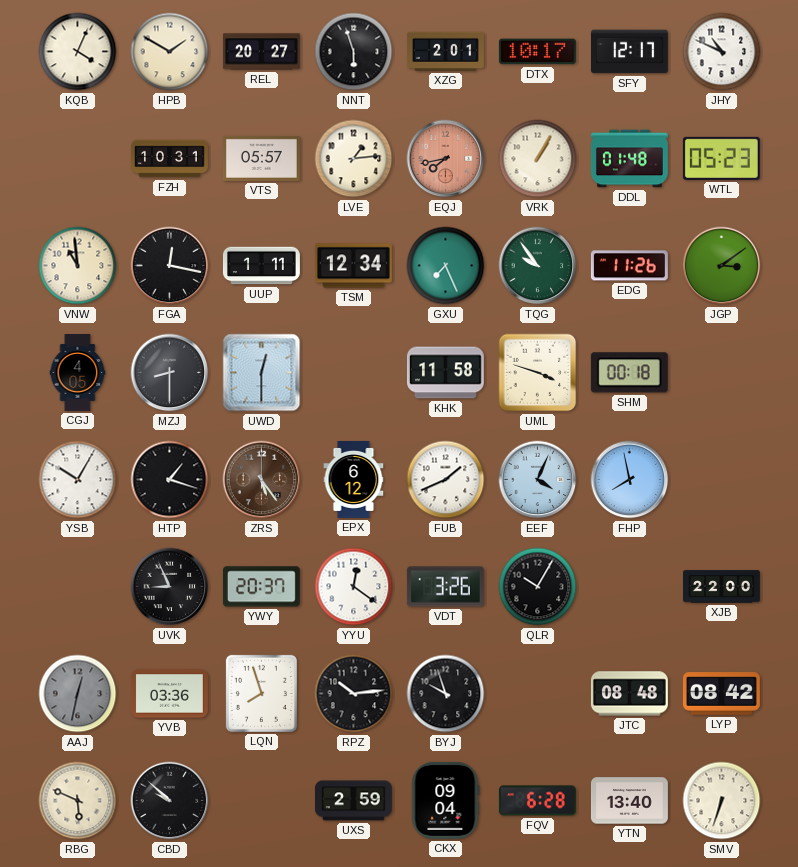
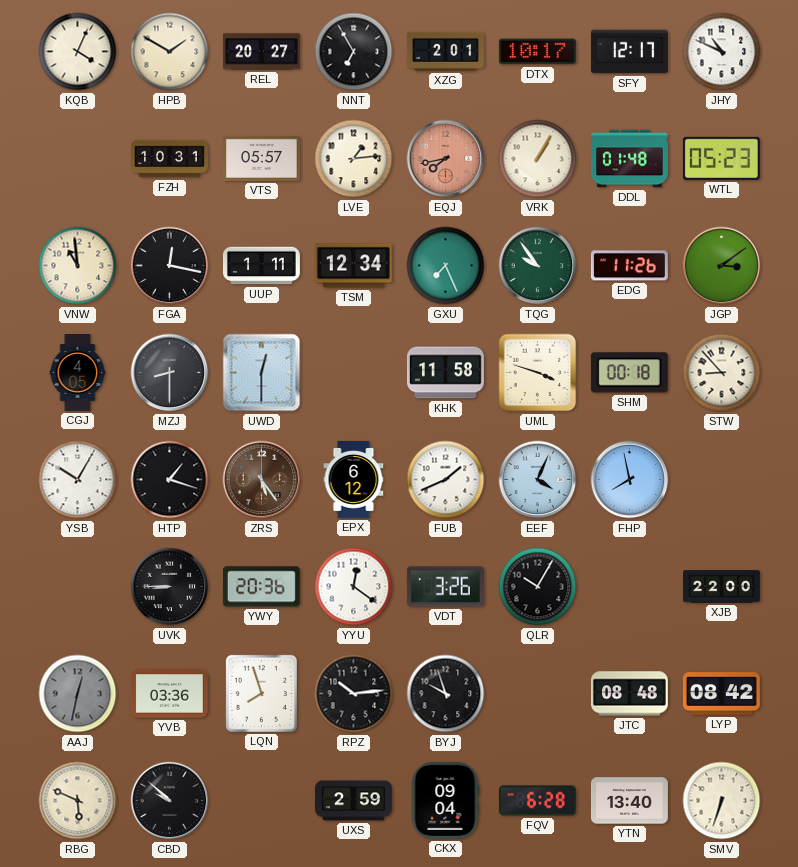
NNT: 5:57 -> 6:55
STW: none -> 8:53
UVK: 8:56 -> 8:45
YWY: 20:37 -> 20:36
